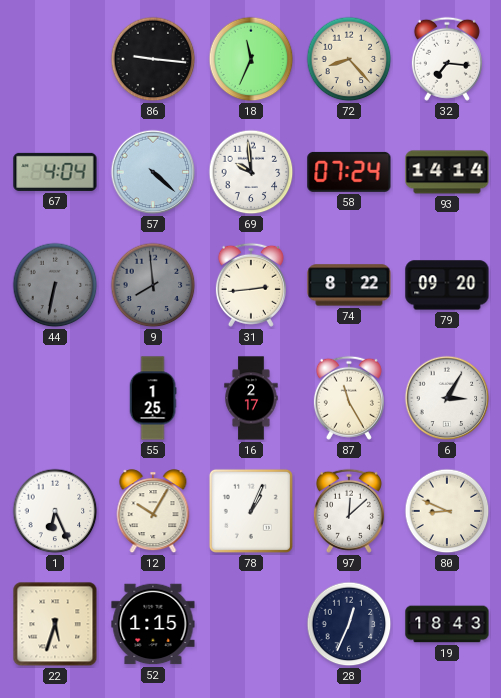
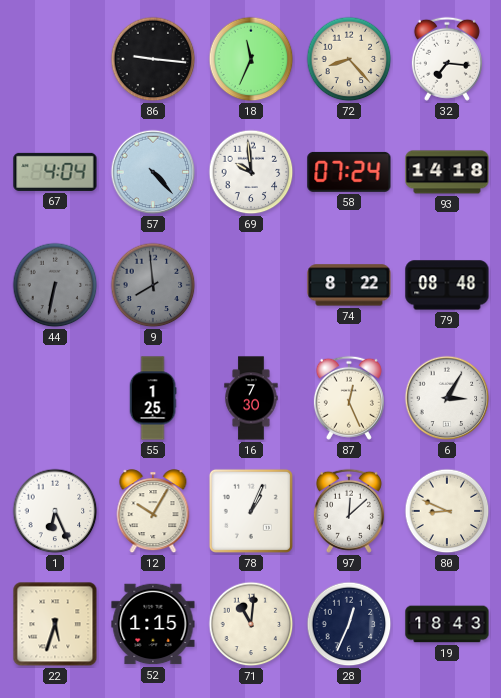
57: 4:22 -> 4:23
93: 14:14 -> 14:18
31: 2:44 -> none
79: 09:20 -> 08:48
16: 2:17 -> 7:30
87: 11:25 -> 12:26
71: none -> 11:01
